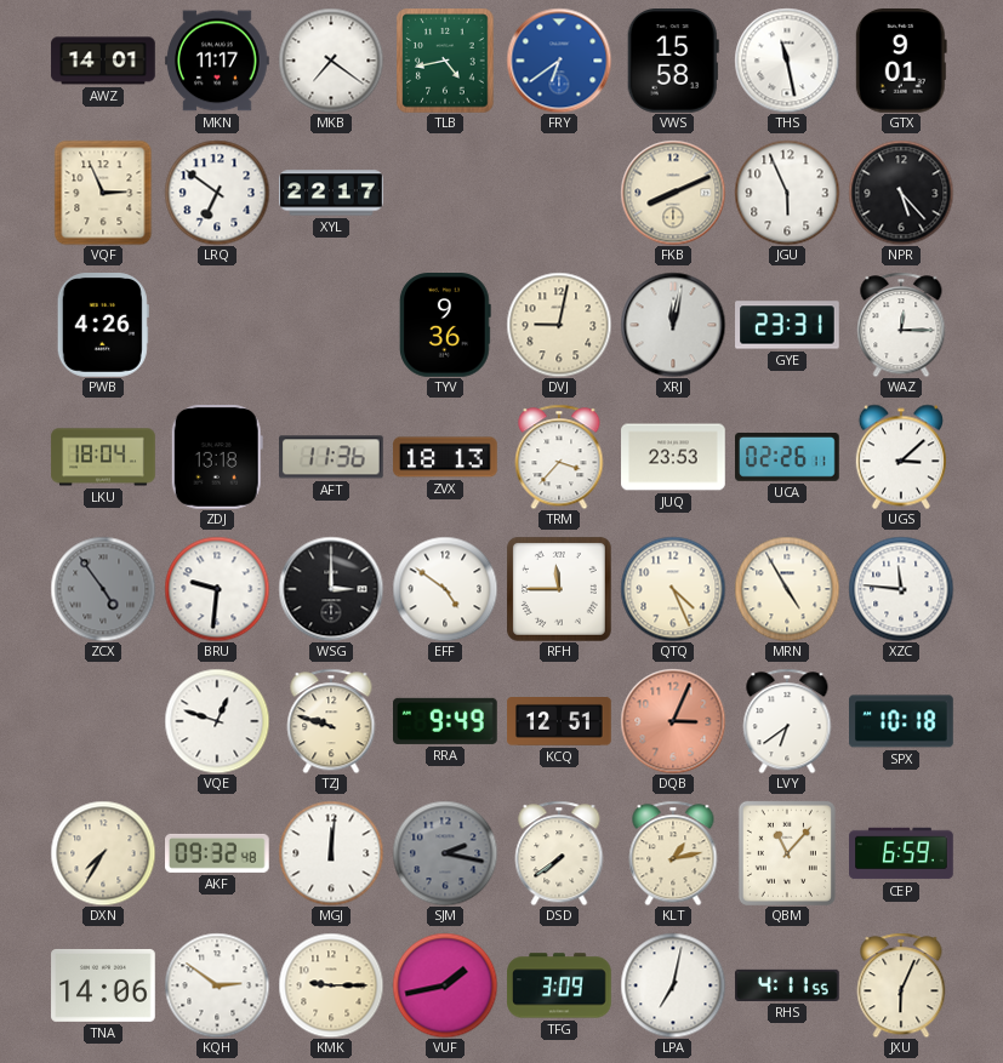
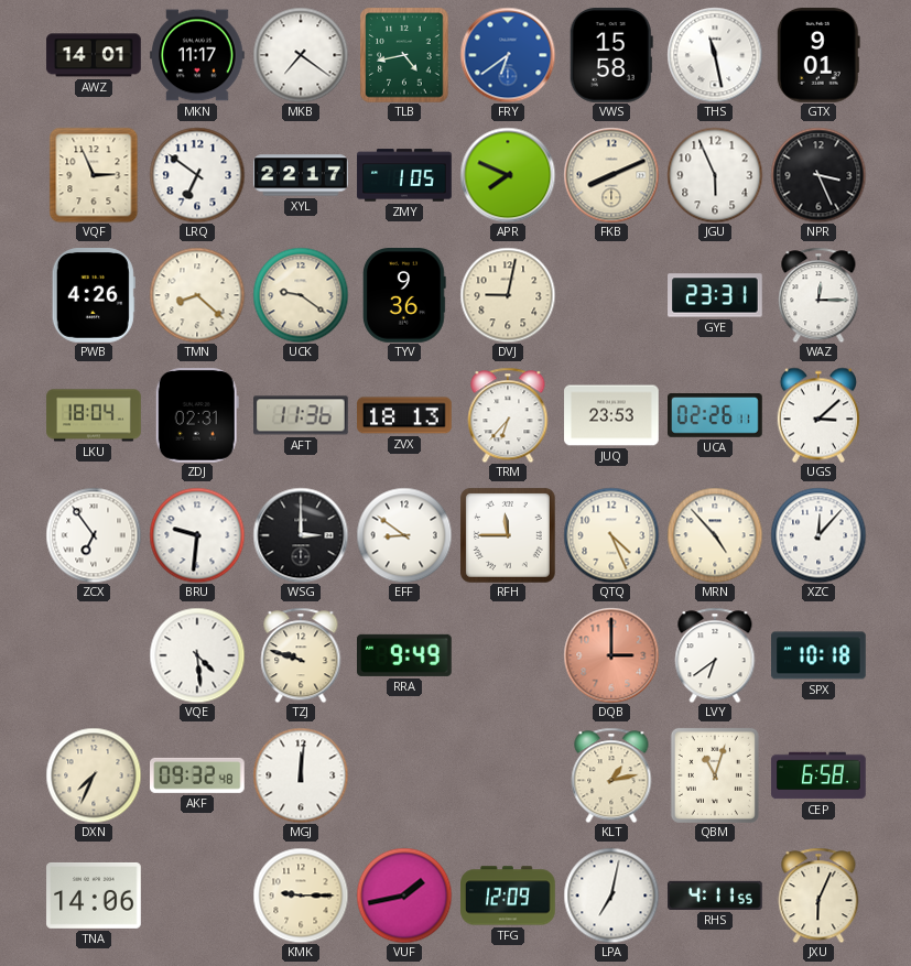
ZMY: none -> 1:05
APR: none -> 7:49
NPR: 5:23 -> 3:26
TMN: none -> 8:22
UCK: none -> 9:21
XRJ: 12:02 -> none
ZDJ: 13:18 -> 02:31
TRM: 3:37 -> 6:37
ZCX: 4:54 -> 6:54
ZCX dial: grey -> white
EFF: 4:51 -> 8:51
MRN: 4:55 -> 4:53
XZC: 11:46 -> 12:07
VQE: 12:48 -> 4:29
KCQ: 12:51 -> none
DQB: 3:04 -> 3:00
DXN: 7:35 -> 7:34
SJM: 2:17 -> none
DSD: 7:39 -> none
QBM: 11:07 -> 11:03
CEP: 6:59 -> 6:58
KQH: 2:51 -> none
TFG: 3:09 -> 12:09
